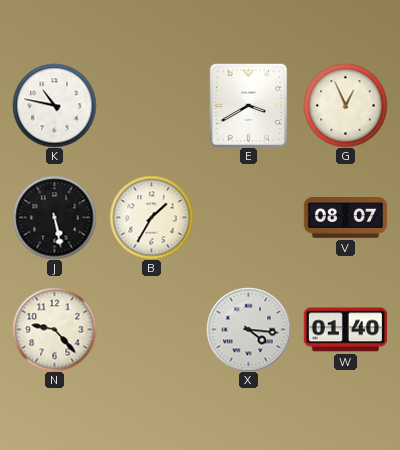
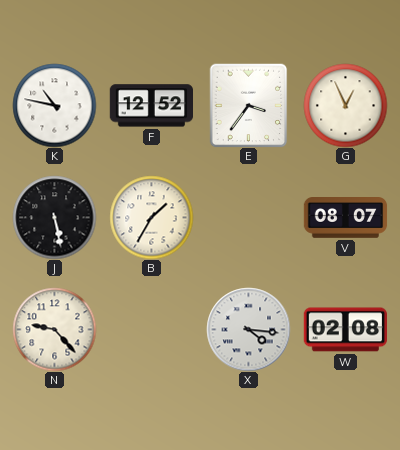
F: none -> 12:52
E: 3:40 -> 3:36
W: 01:40 -> 02:08
